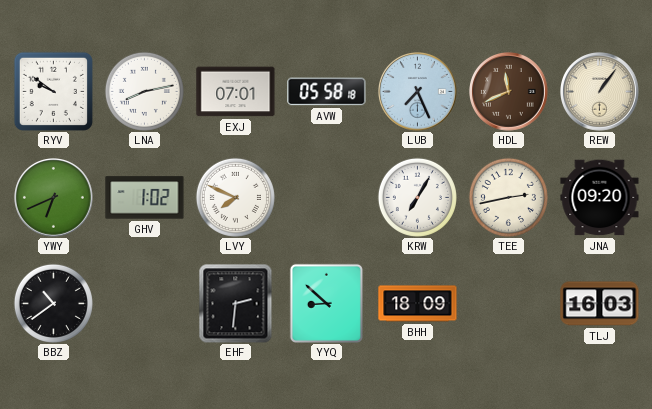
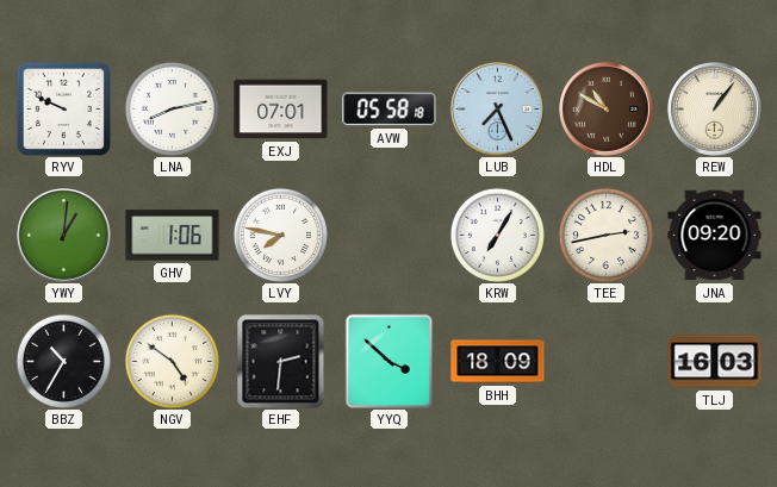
RYV: 9:51 -> 9:49
HDL: 11:41 -> 10:50
YWY: 6:41 -> 1:01
GHV: 1:02 -> 1:06
LVY: 7:49 -> 7:47
BBZ: 10:39 -> 10:35
NGV: none -> 4:51
YYQ: 8:52 -> 3:52
